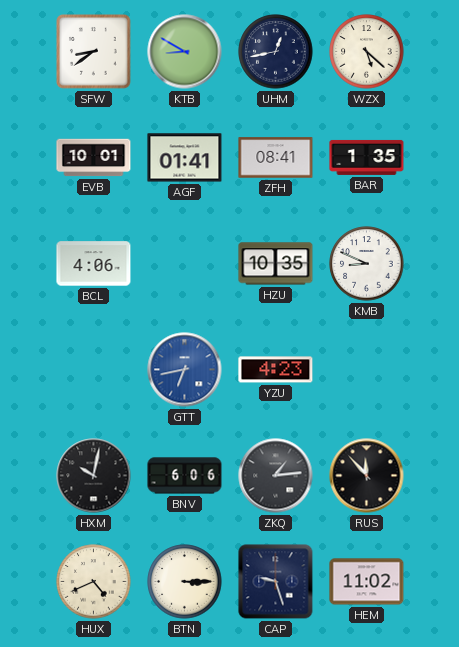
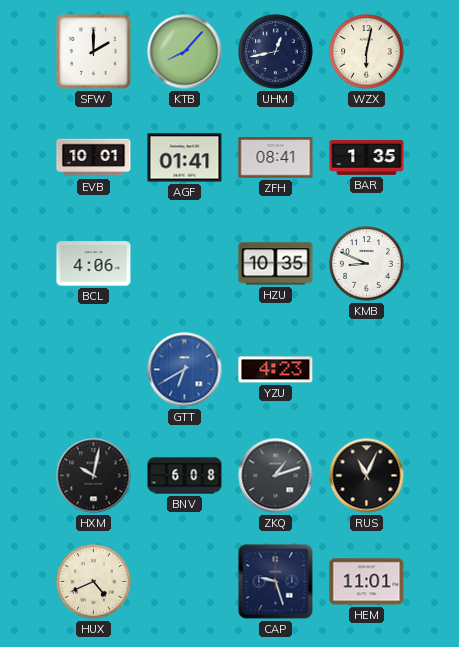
SFW: 8:39 -> 2:00
KTB: 8:50 -> 8:07
WZX: 5:22 -> 6:02
GTT: 6:43 -> 6:40
BNV: 6:06 -> 6:08
ZKQ: 1:14 -> 1:12
RUS: 11:53 -> 11:04
BTN: 3:15 -> none
HEM: 11:02 -> 11:01
